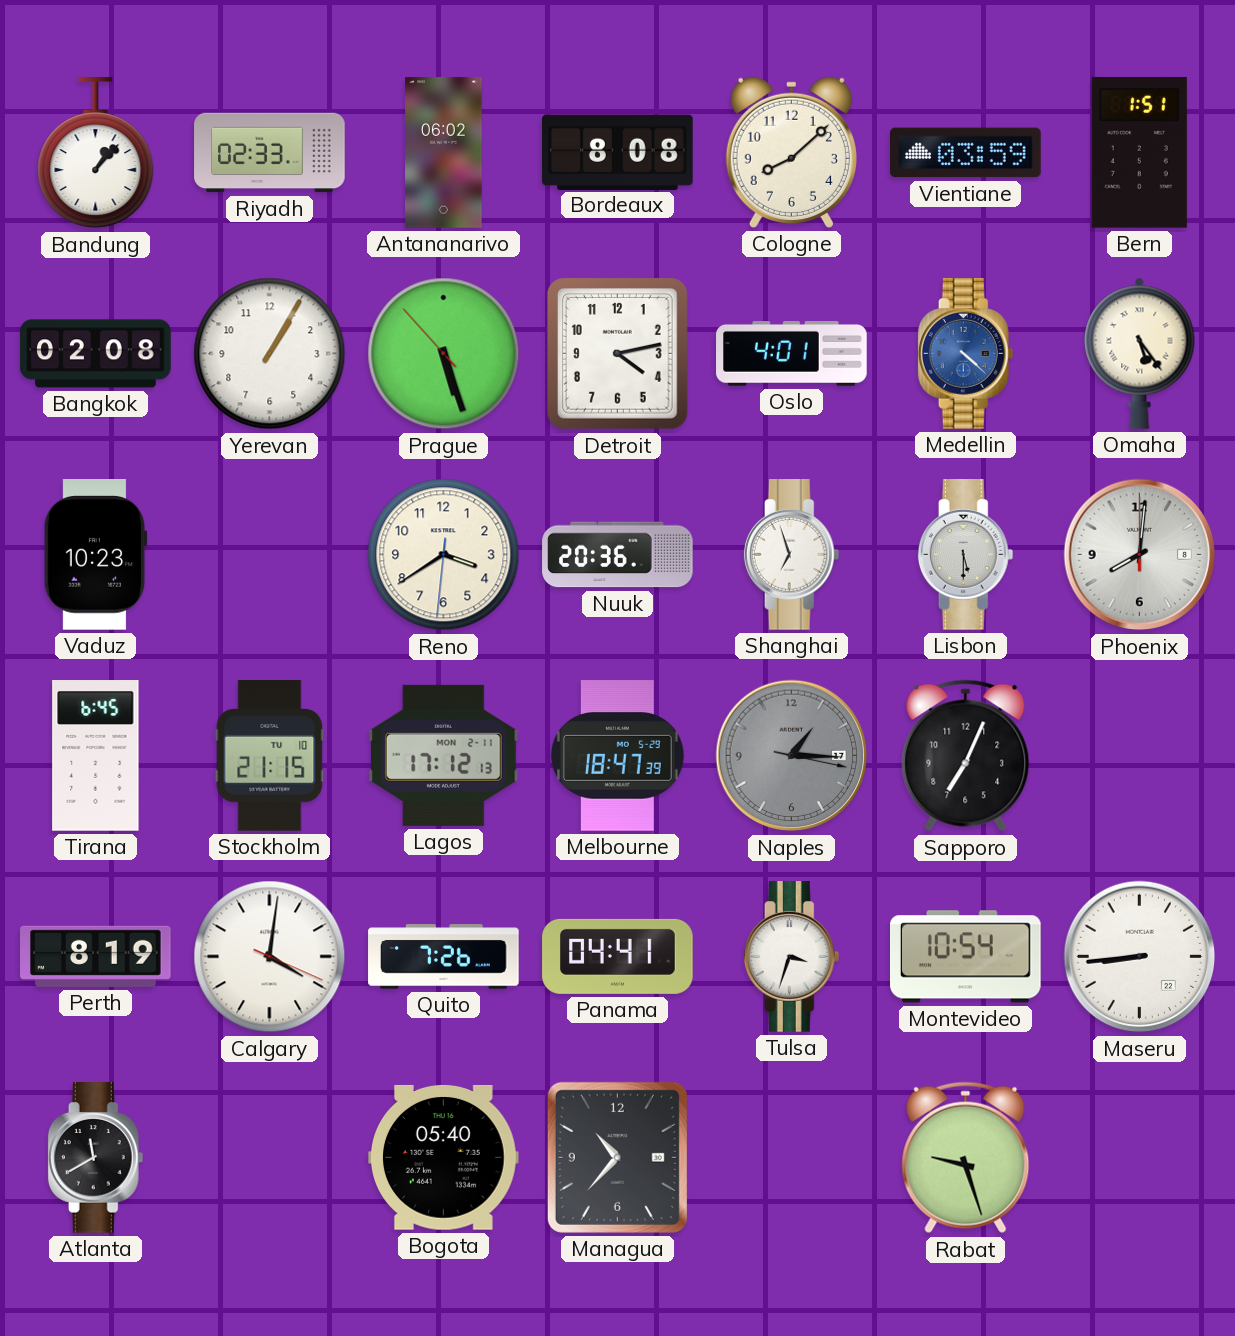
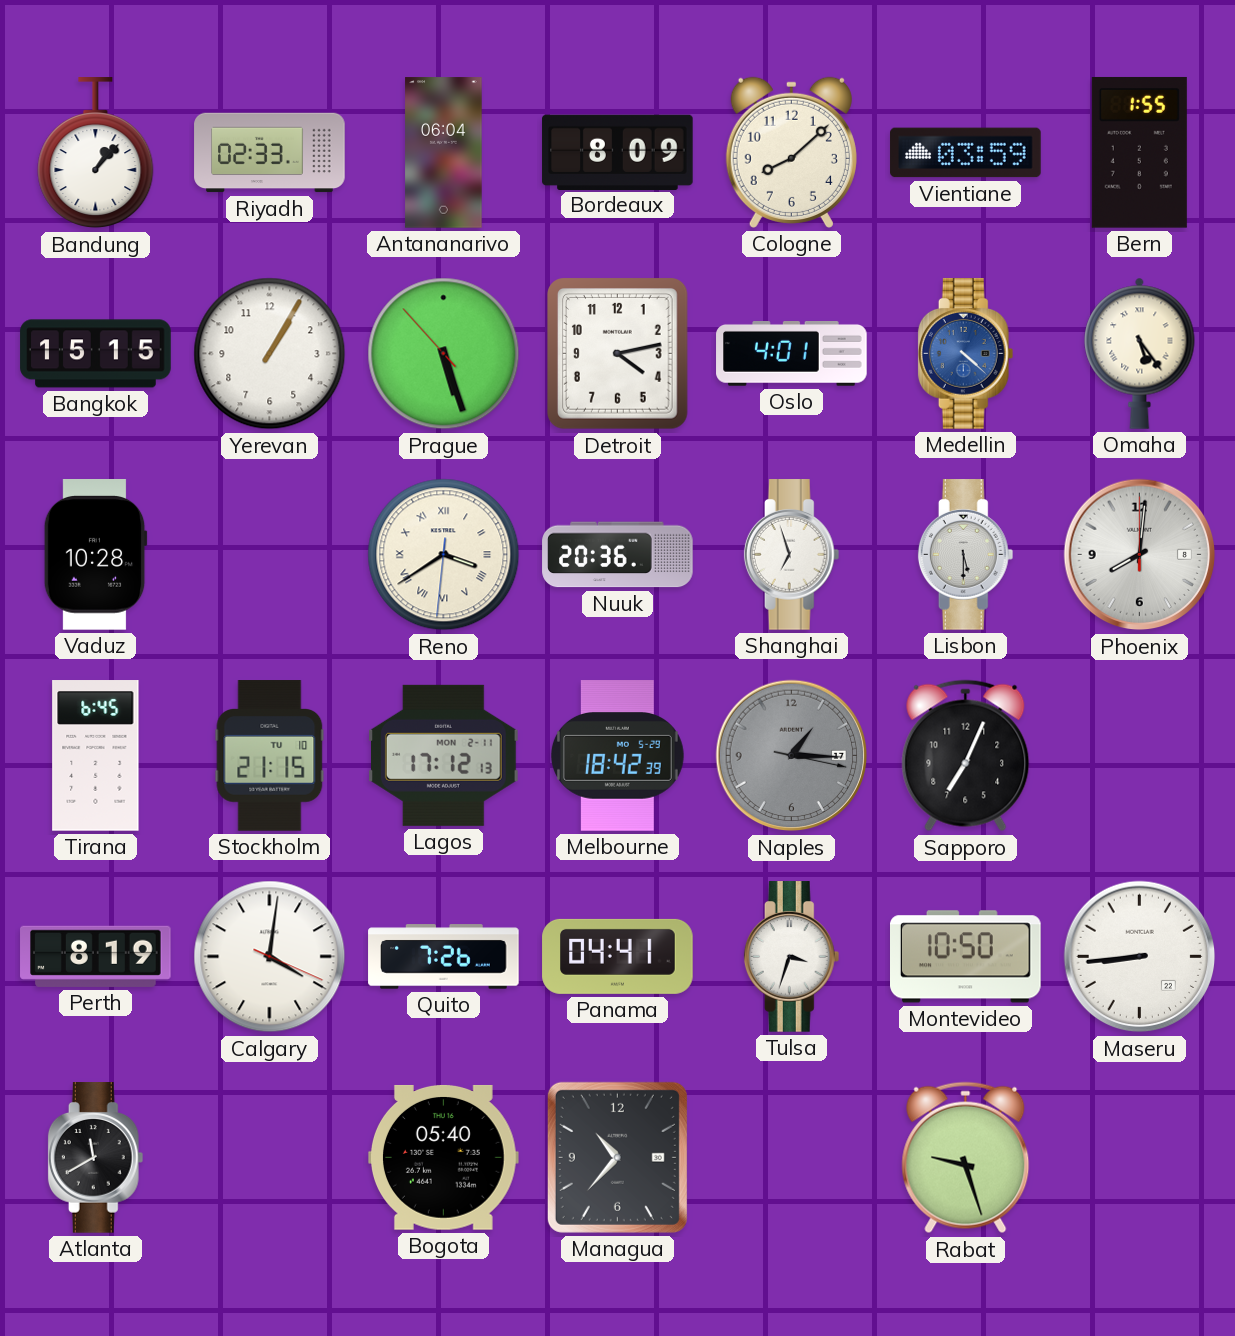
Antananarivo: 06:02 -> 06:04
Bordeaux: 8:08 -> 8:09
Bern: 1:51 -> 1:55
Bangkok: 02:08 -> 15:15
Vaduz: 10:23 -> 10:28
Reno numerals: Arabic -> Roman
Melbourne: 18:47 -> 18:42
Montevideo: 10:54 -> 10:50
